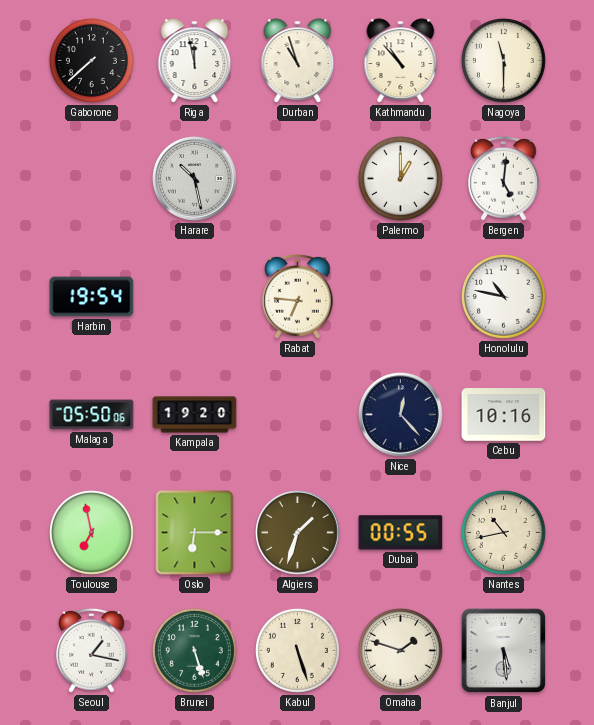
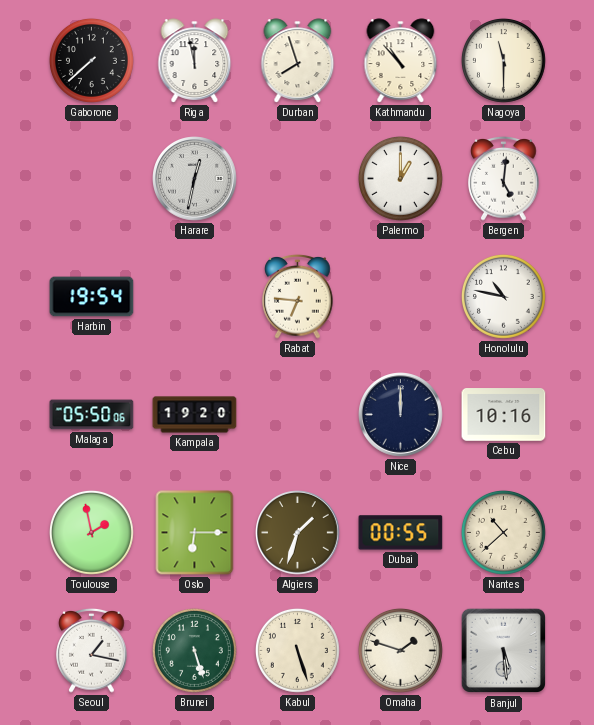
Durban: 10:57 -> 7:57
Harare: 10:28 -> 12:32
Nice: 12:23 -> 12:00
Toulouse: 6:58 -> 1:58
Nantes: 10:43 -> 10:38
